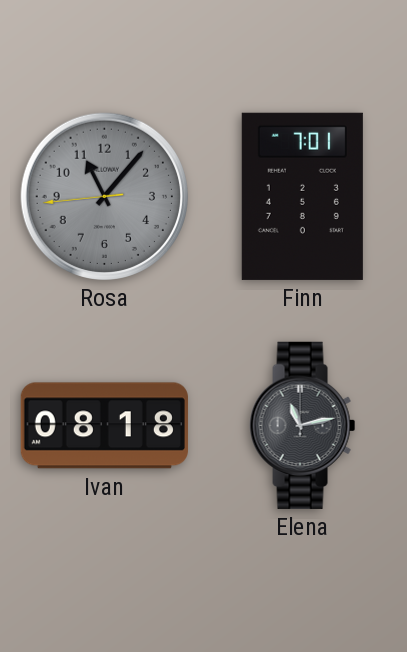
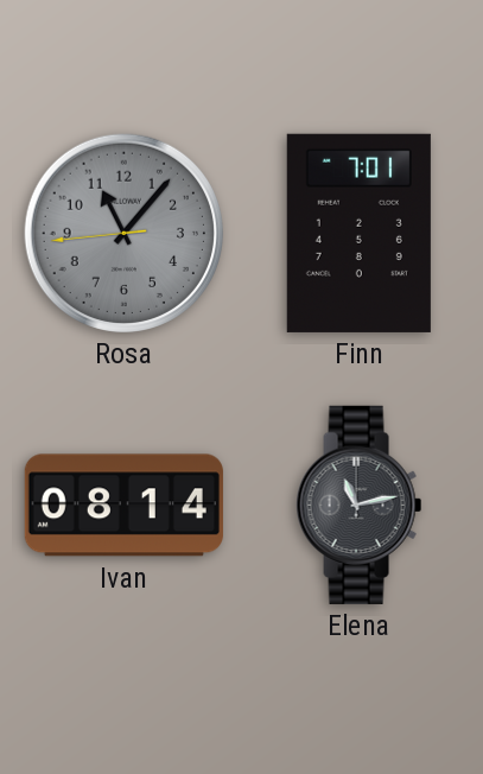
Ivan: 08:18 -> 08:14
